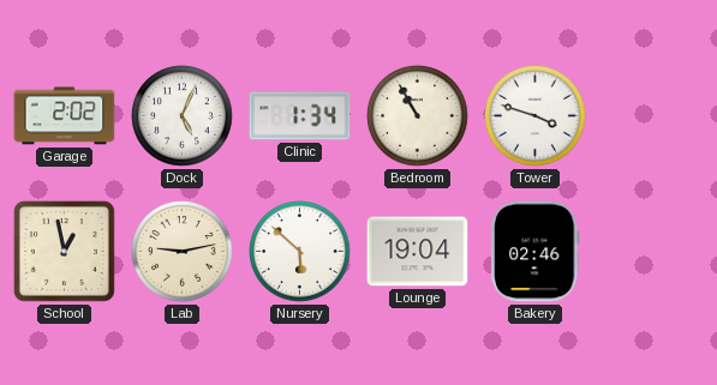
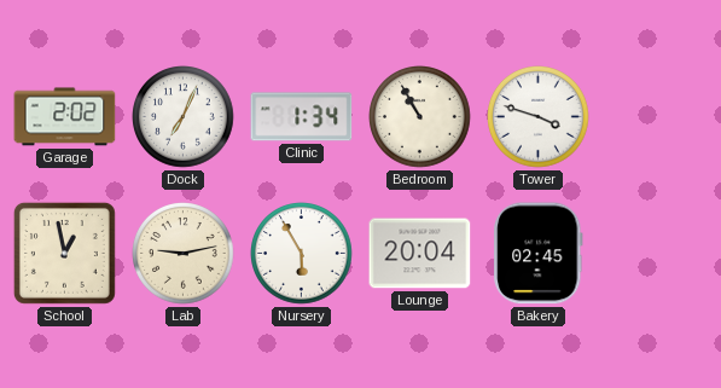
Dock: 5:04 -> 7:04
Nursery: 5:52 -> 5:55
Lounge: 19:04 -> 20:04
Bakery: 02:46 -> 02:45
